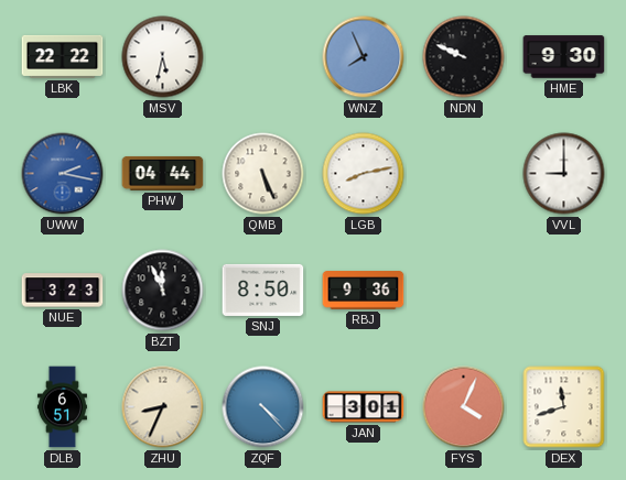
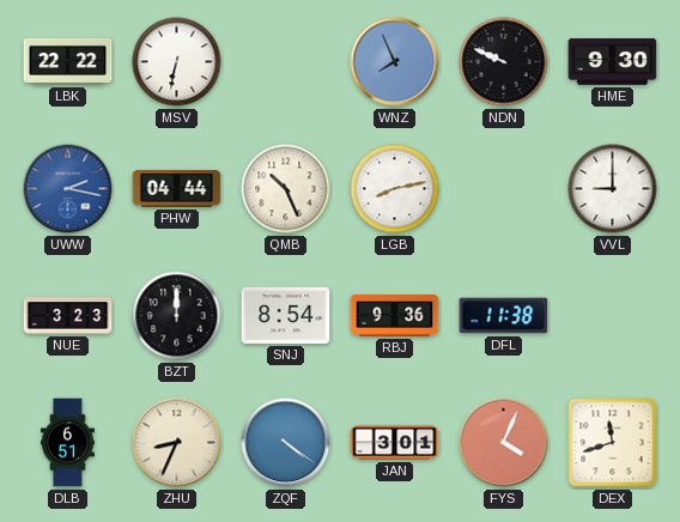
MSV: 5:32 -> 6:32
QMB: 5:26 -> 10:26
BZT: 11:56 -> 12:00
SNJ: 8:50 -> 8:54
DFL: none -> 11:38
ZQF: 4:23 -> 4:21
